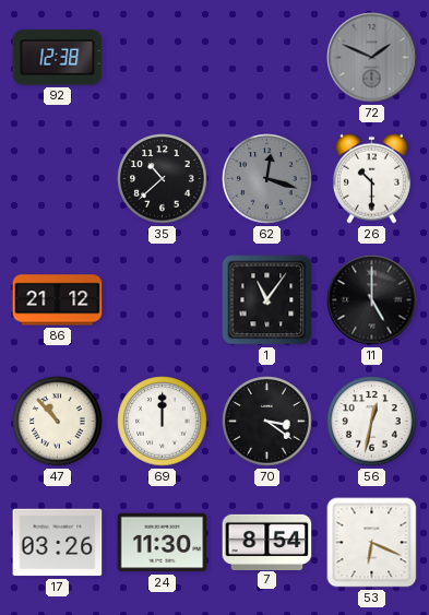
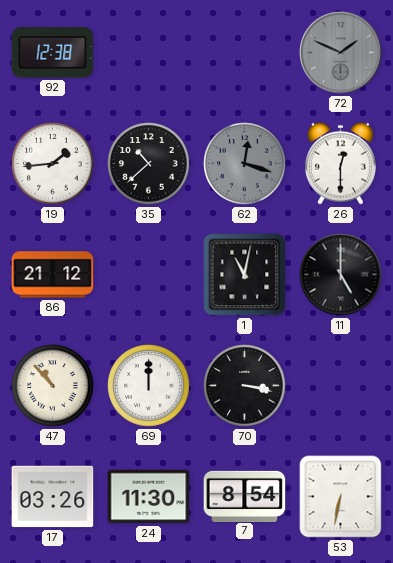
19: none -> 1:44
26: 10:30 -> 12:30
1: 11:06 -> 11:02
70: 3:21 -> 3:17
56: 12:32 -> none
53: 6:19 -> 6:32
